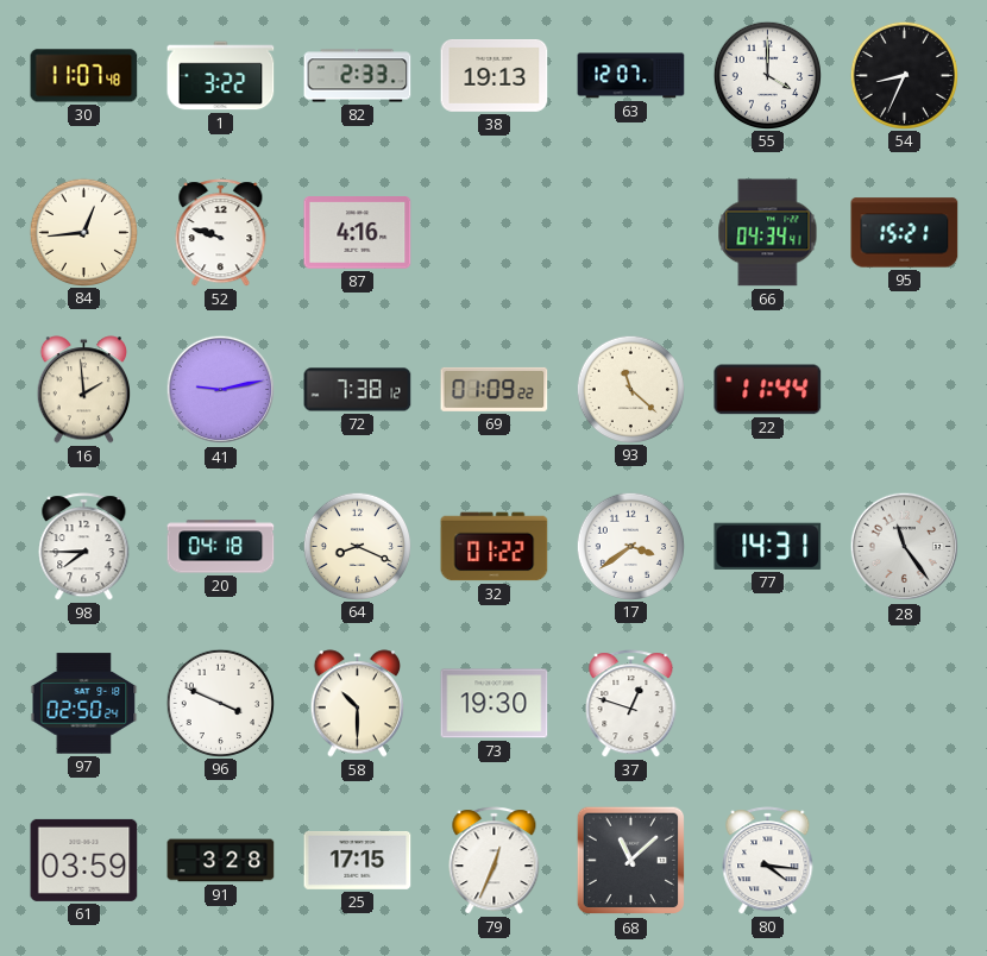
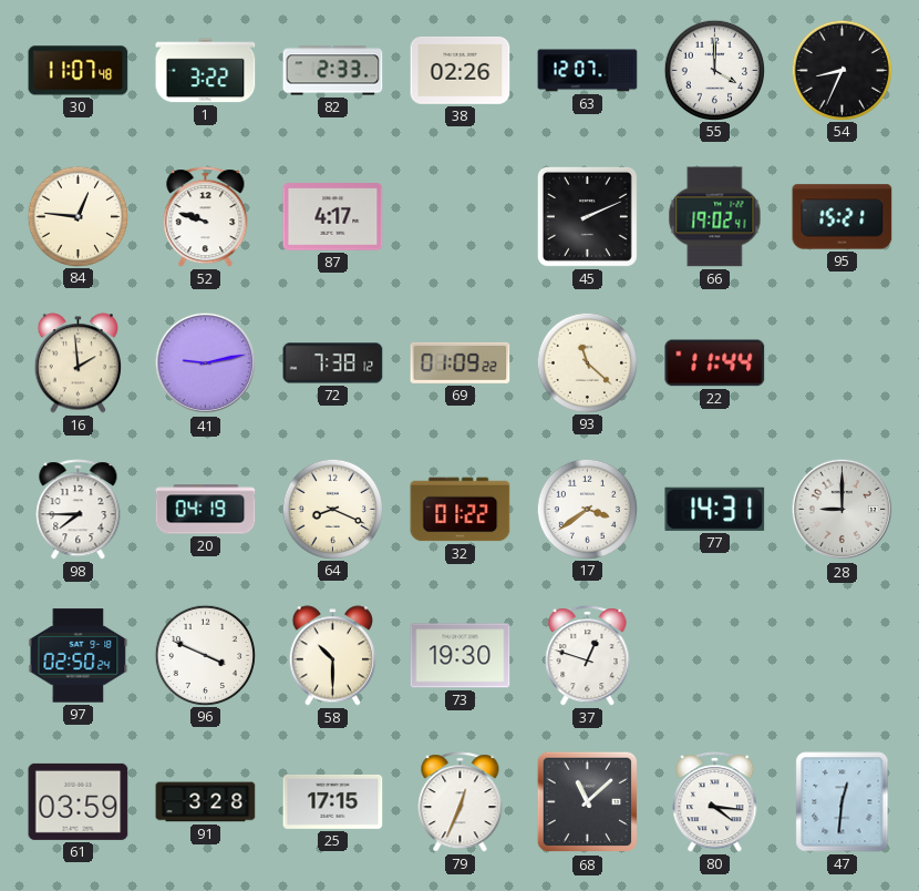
38: 19:13 -> 02:26
84: 12:44 -> 12:46
87: 4:16 -> 4:17
45: none -> 2:11
66: 04:34 -> 19:02
20: 04:18 -> 04:19
28: 11:24 -> 9:00
47: none -> 12:31
